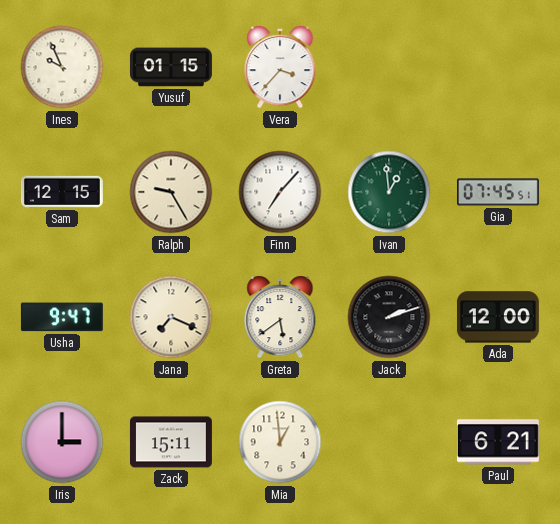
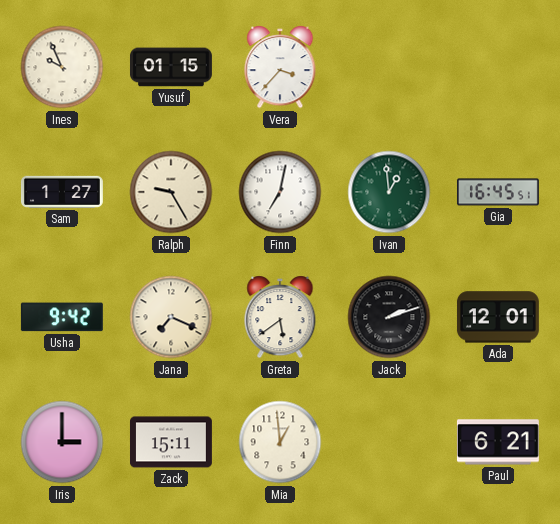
Sam: 12:15 -> 1:27
Finn: 7:07 -> 7:02
Gia: 07:45 -> 16:45
Usha: 9:47 -> 9:42
Ada: 12:00 -> 12:01
